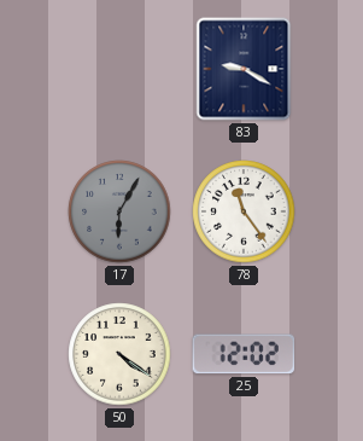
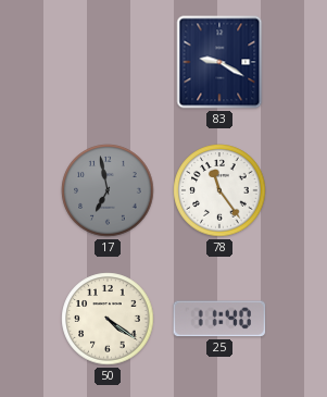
17: 6:05 -> 6:58
25: 12:02 -> 11:40
